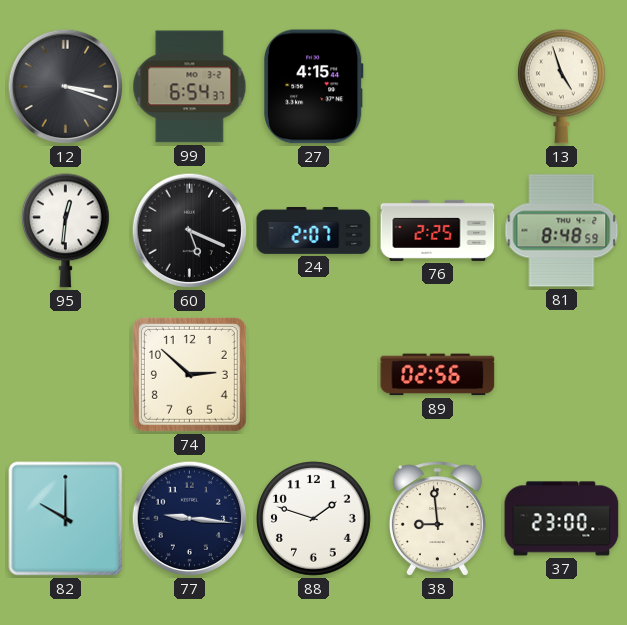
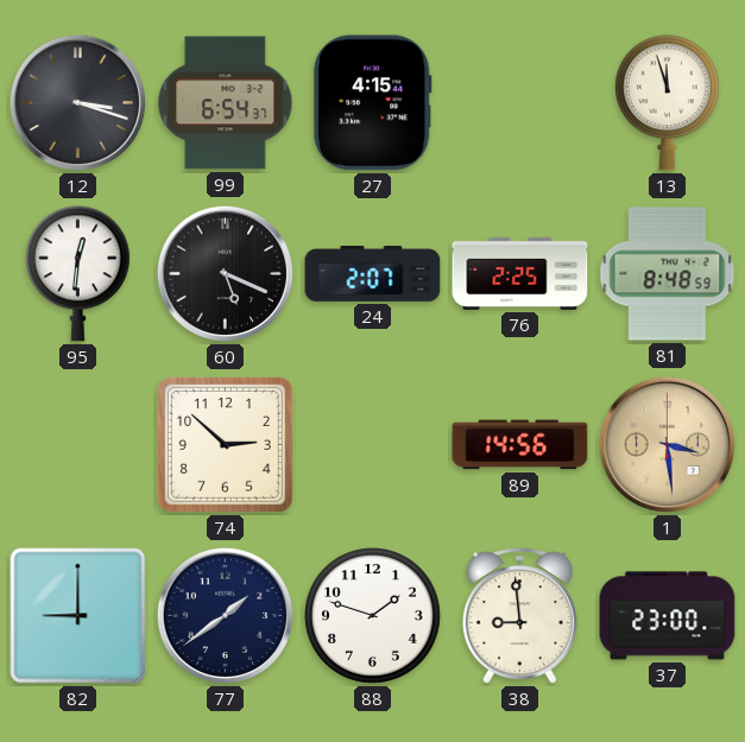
13: 4:57 -> 11:57
89: 02:56 -> 14:56
1: none -> 3:29
82: 10:00 -> 9:00
77: 9:16 -> 1:39
